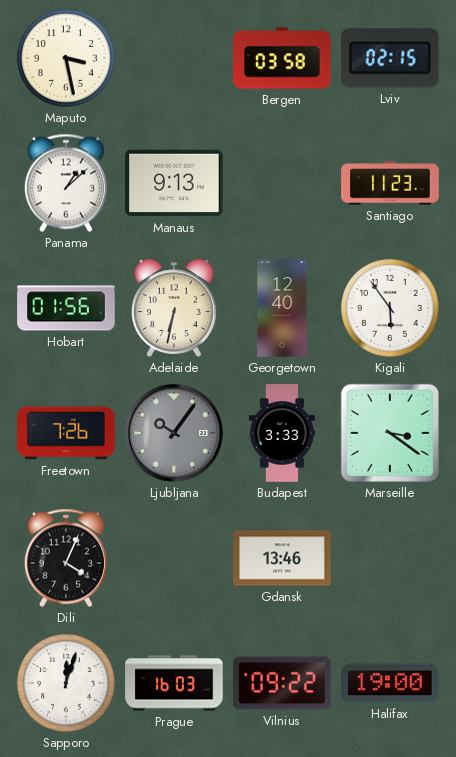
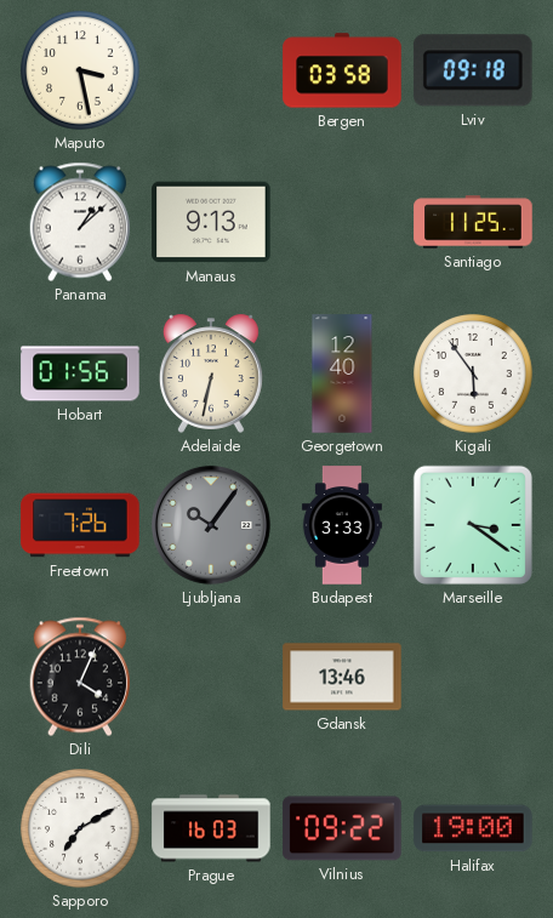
Lviv: 02:15 -> 09:18
Santiago: 11:23 -> 11:25
Sapporo: 12:03 -> 7:10
